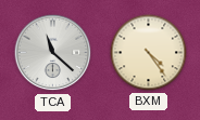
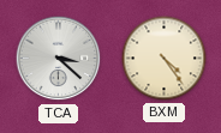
TCA: 11:22 -> 3:22
